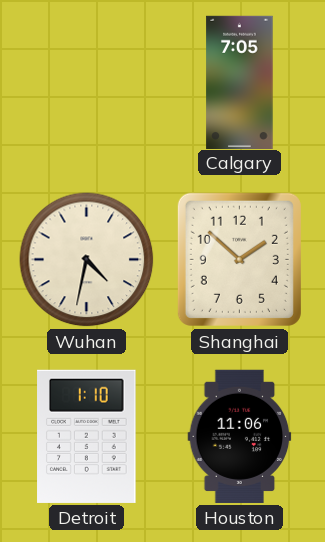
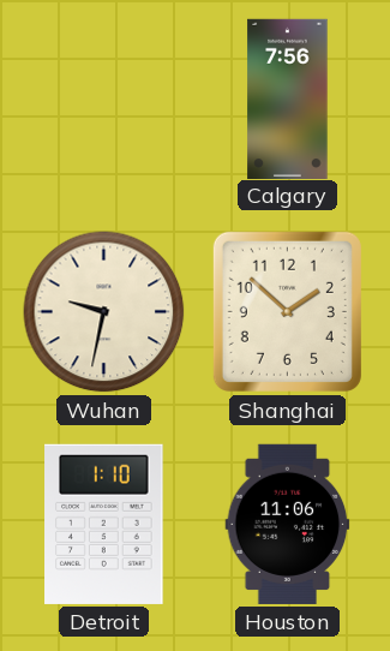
Calgary: 7:05 -> 7:56
Wuhan: 4:32 -> 9:32
